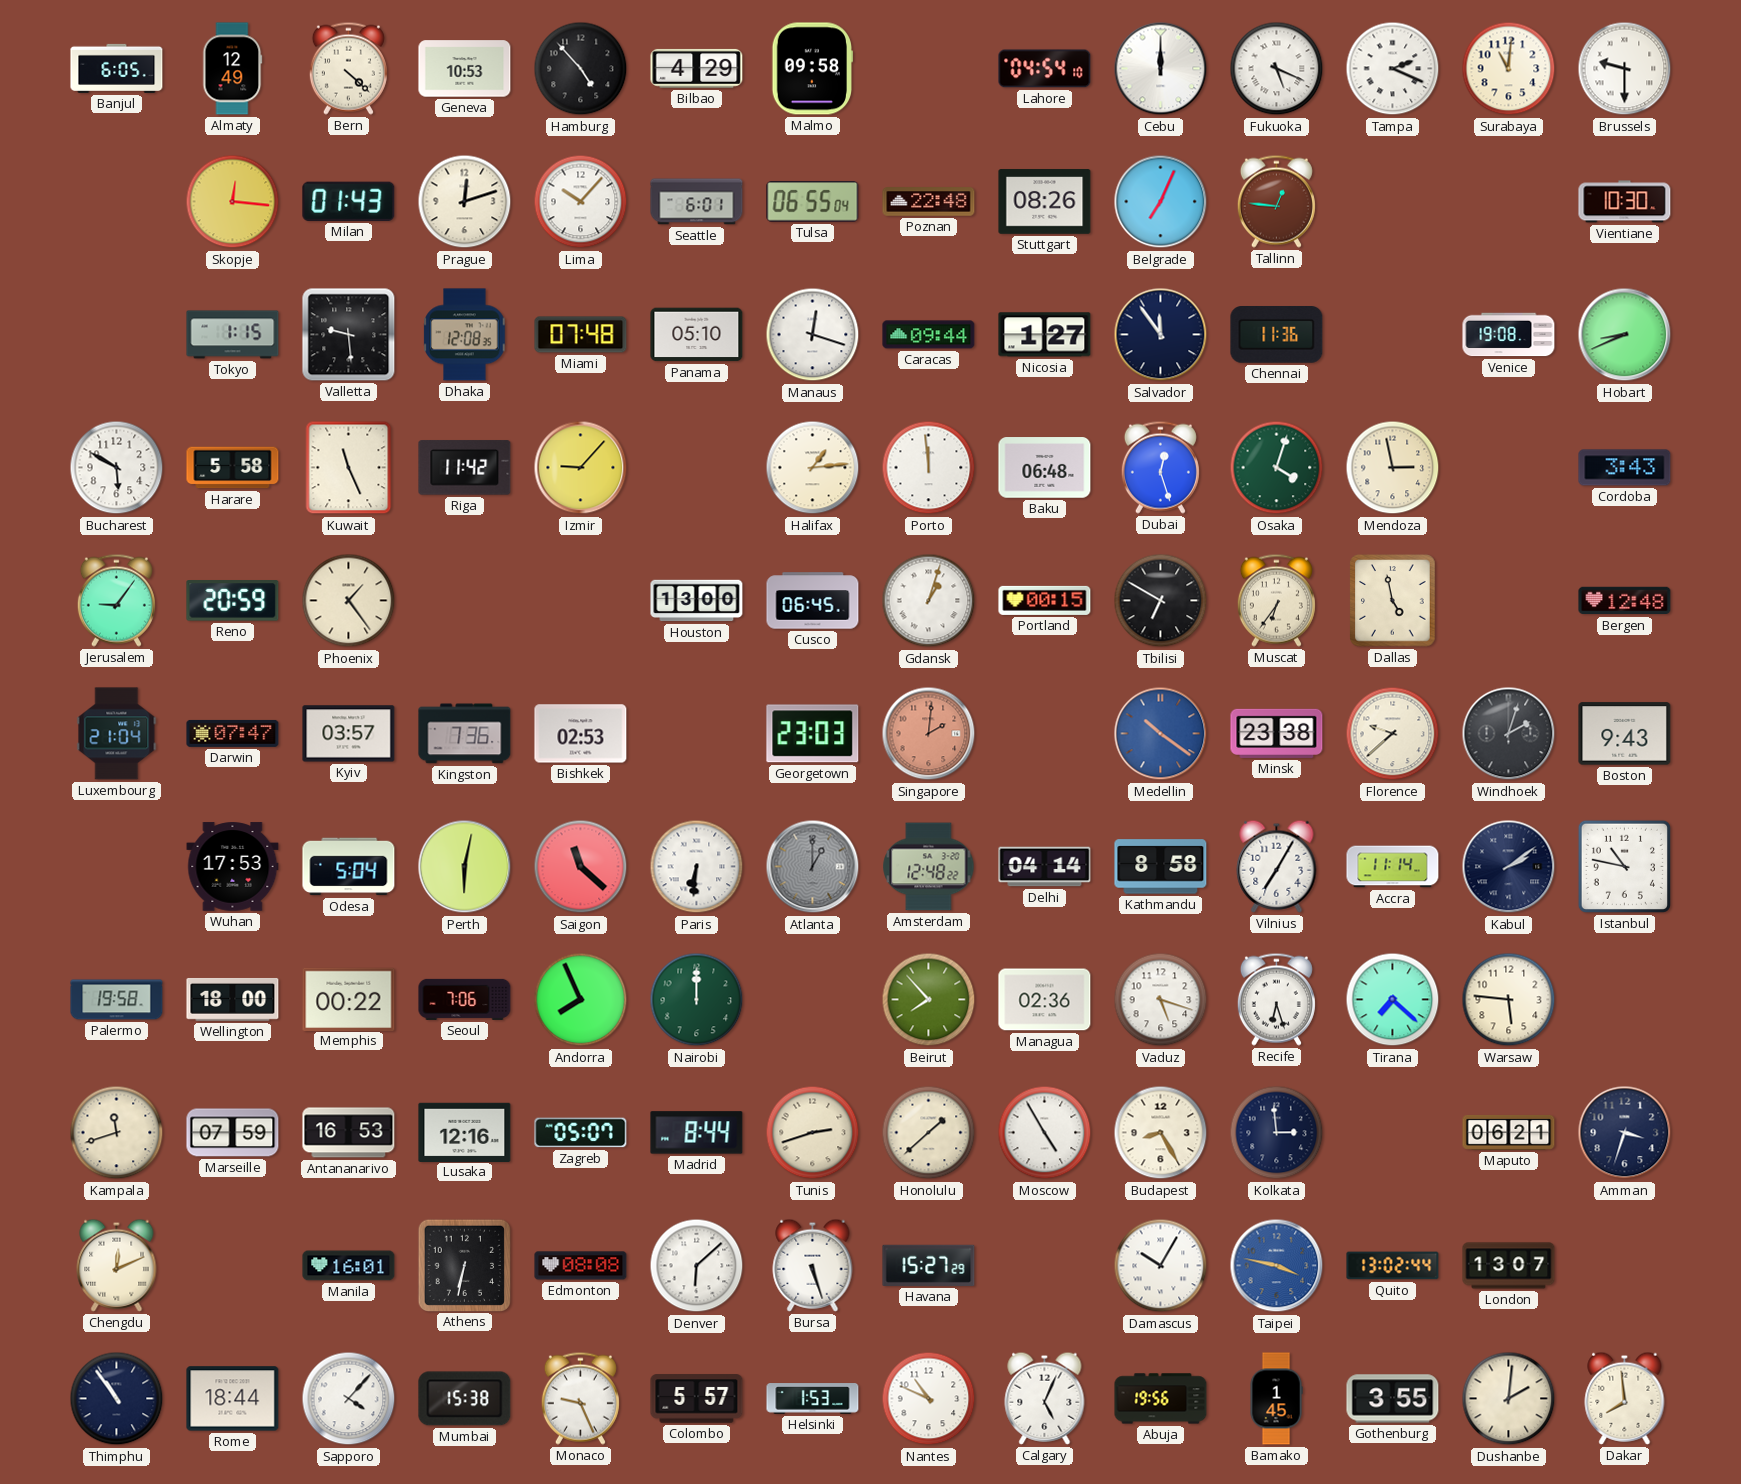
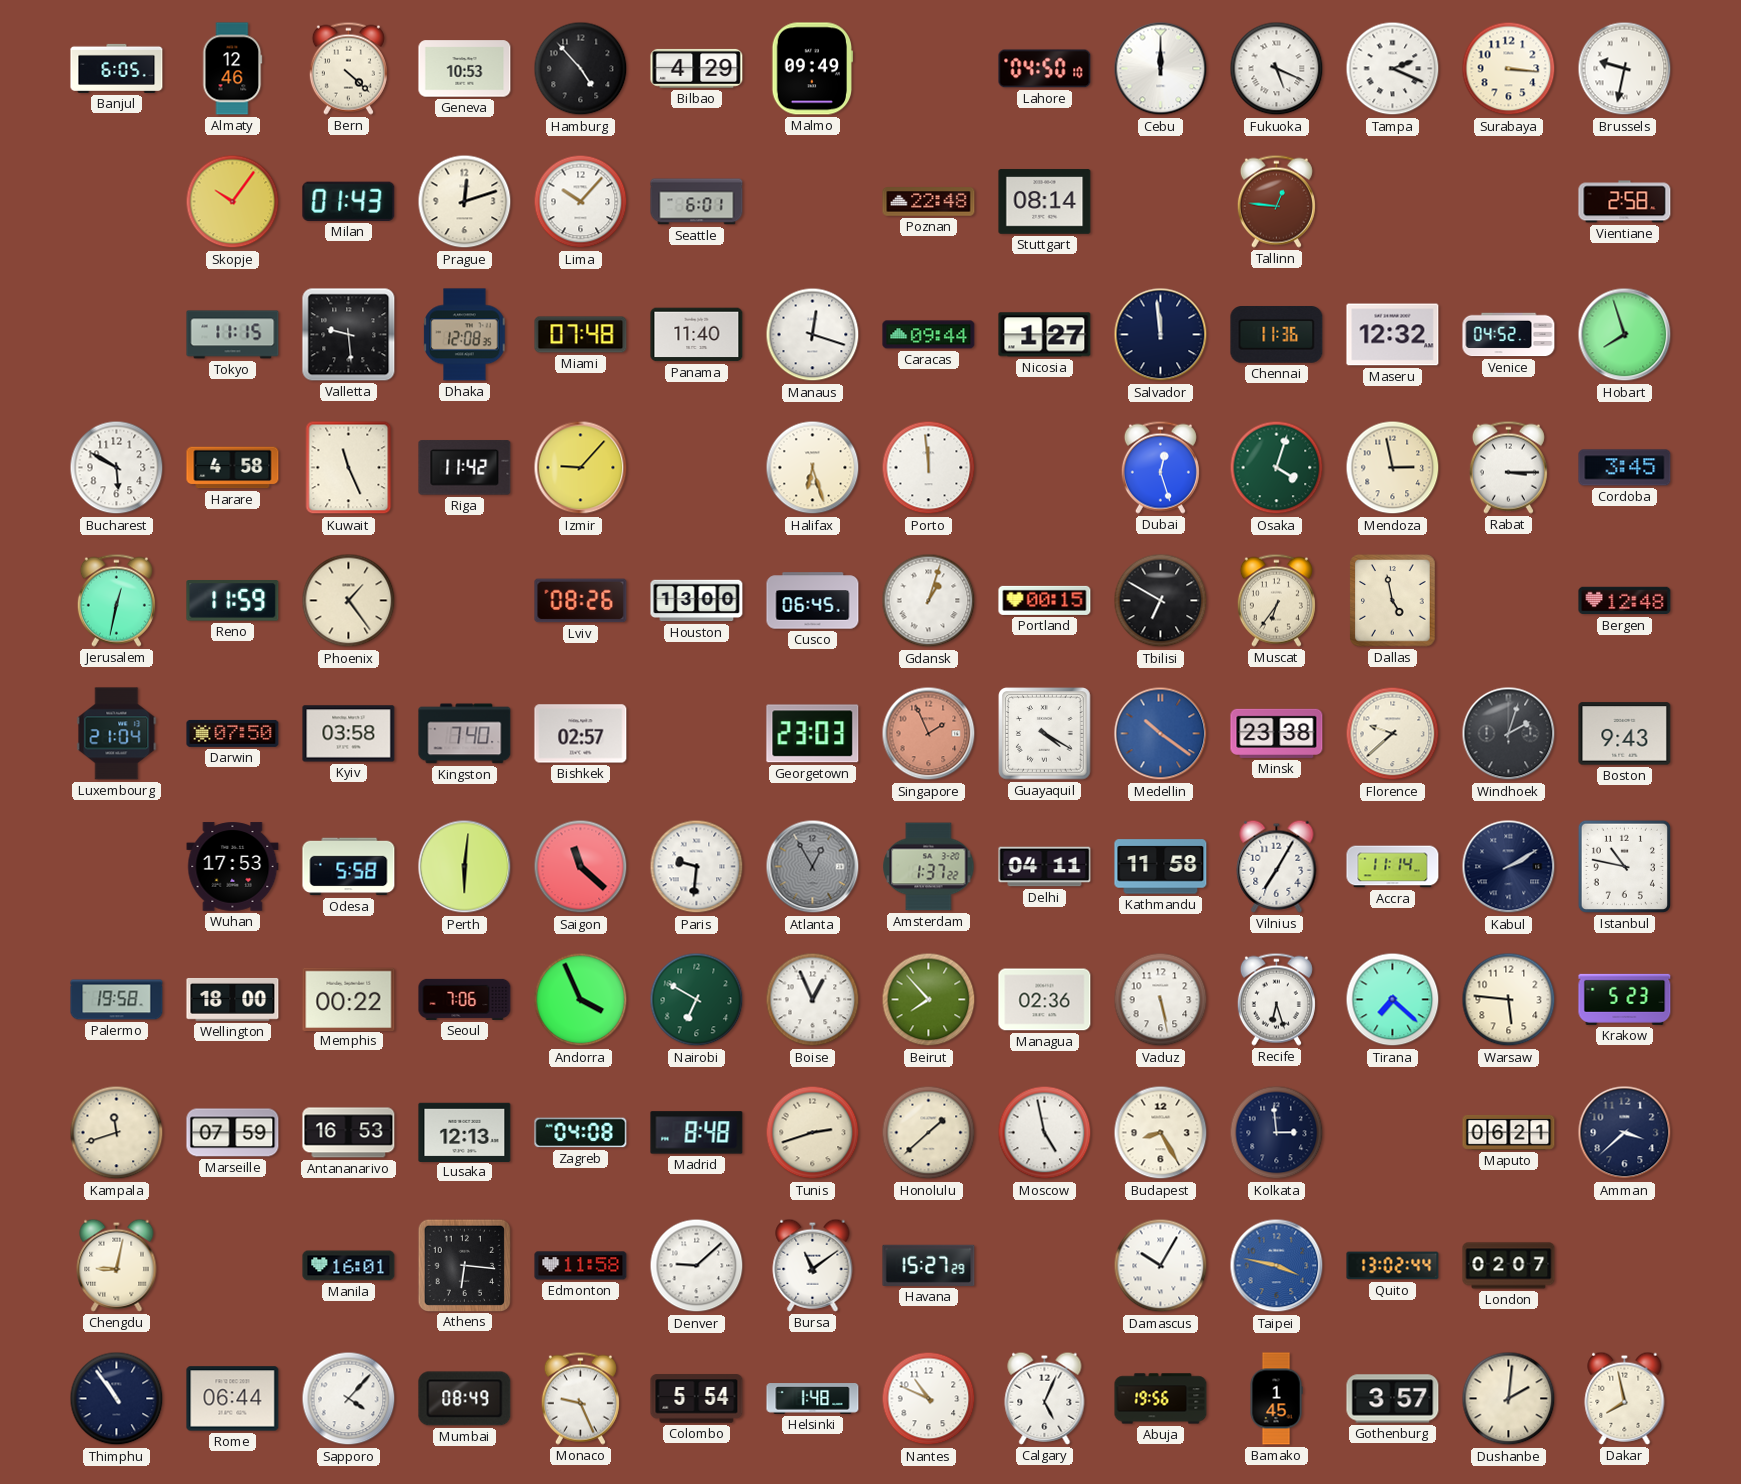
Almaty: 12:49 -> 12:46
Malmo: 09:58 -> 09:49
Lahore: 04:54 -> 04:50
Surabaya: 11:01 -> 3:16
Brussels: 9:30 -> 9:32
Skopje: 12:16 -> 10:06
Tulsa: 06:55 -> none
Stuttgart: 08:26 -> 08:14
Belgrade: 7:04 -> none
Vientiane: 10:30 -> 2:58
Tokyo: 1:15 -> 11:15
Panama: 05:10 -> 11:40
Salvador: 11:54 -> 11:59
Maseru: none -> 12:32
Venice: 19:08 -> 04:52
Hobart: 8:41 -> 7:57
Harare: 5:58 -> 4:58
Halifax: 1:14 -> 6:27
Baku: 06:48 -> none
Rabat: none -> 3:15
Cordoba: 3:43 -> 3:45
Jerusalem: 9:06 -> 12:32
Reno: 20:59 -> 11:59
Lviv: none -> 08:26
Darwin: 07:47 -> 07:50
Kyiv: 03:57 -> 03:58
Kingston: 7:36 -> 7:40
Bishkek: 02:53 -> 02:57
Singapore: 2:01 -> 1:56
Guayaquil: none -> 4:20
Odesa: 5:04 -> 5:58
Perth: 6:02 -> 6:01
Paris: 6:31 -> 9:31
Atlanta: 1:00 -> 12:55
Amsterdam: 12:48 -> 1:37
Delhi: 04:14 -> 04:11
Kathmandu: 8:58 -> 11:58
Kabul: 2:09 -> 2:10
Andorra: 7:56 -> 3:56
Nairobi: 12:00 -> 6:50
Boise: none -> 12:56
Vaduz: 5:18 -> 5:28
Krakow: none -> 5:23
Lusaka: 12:16 -> 12:13
Zagreb: 05:07 -> 04:08
Madrid: 8:44 -> 8:48
Moscow: 4:55 -> 4:58
Amman: 3:33 -> 3:38
Chengdu: 12:11 -> 9:02
Athens: 6:32 -> 6:16
Edmonton: 08:08 -> 11:58
Denver: 6:08 -> 9:08
Bursa: 5:27 -> 11:09
London: 13:07 -> 02:07
Rome: 18:44 -> 06:44
Mumbai: 15:38 -> 08:49
Colombo: 5:57 -> 5:54
Helsinki: 1:53 -> 1:48
Gothenburg: 3:55 -> 3:57
Dakar: 7:59 -> 7:58
